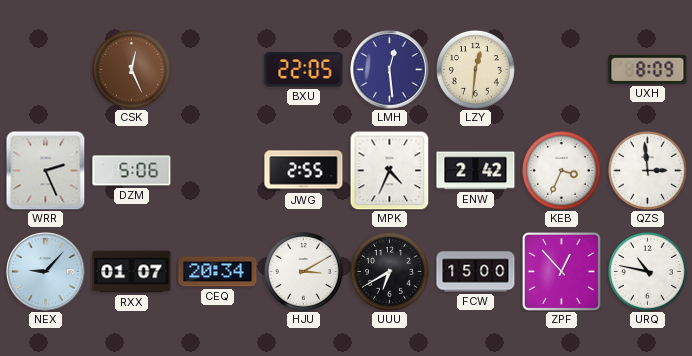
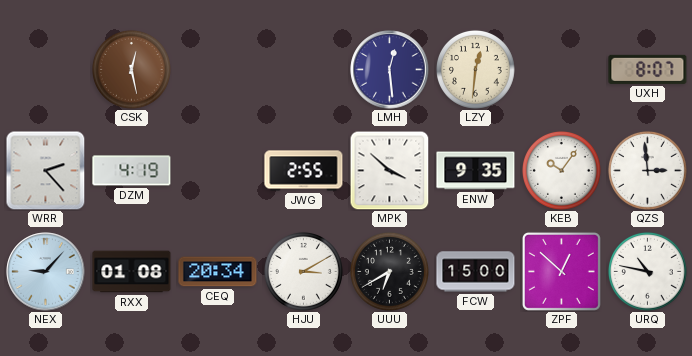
CSK: 12:26 -> 12:28
BXU: 22:05 -> none
UXH: 8:09 -> 8:07
WRR: 2:26 -> 2:23
DZM: 5:06 -> 4:19
MPK: 4:34 -> 3:52
ENW: 2:42 -> 9:35
KEB: 3:34 -> 10:06
RXX: 01:07 -> 01:08
ZPF: 12:53 -> 12:52
